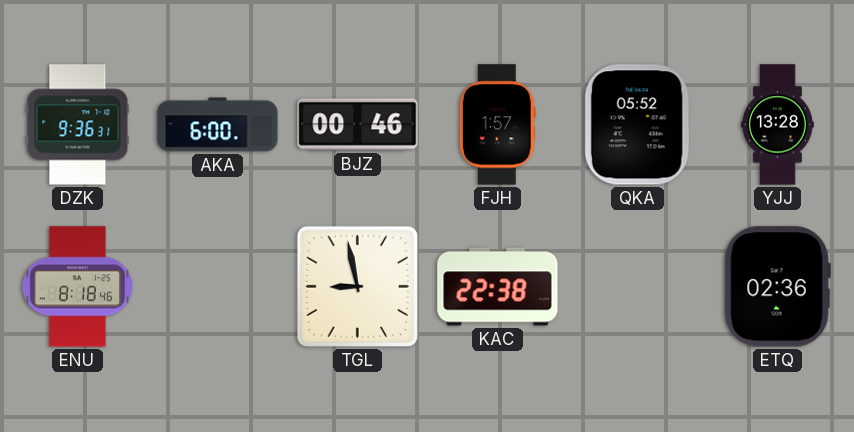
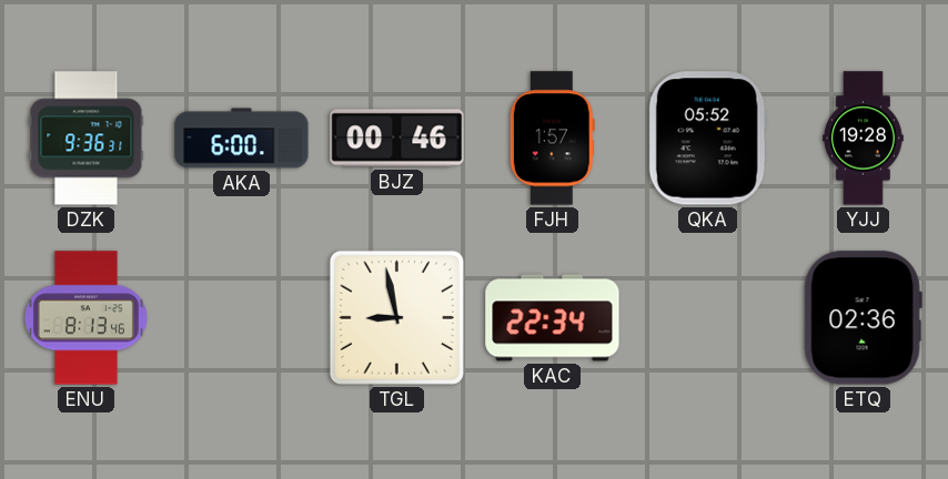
YJJ: 13:28 -> 19:28
ENU: 8:18 -> 8:13
KAC: 22:38 -> 22:34
